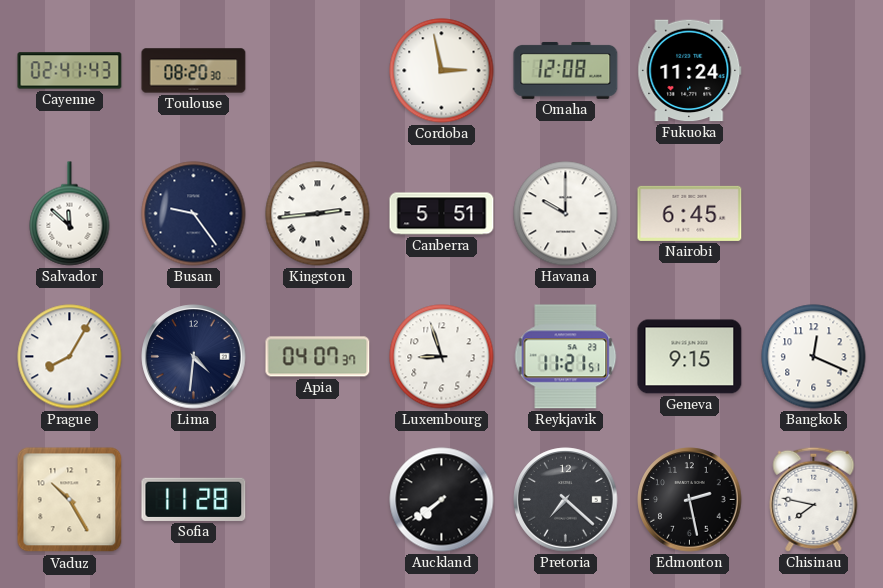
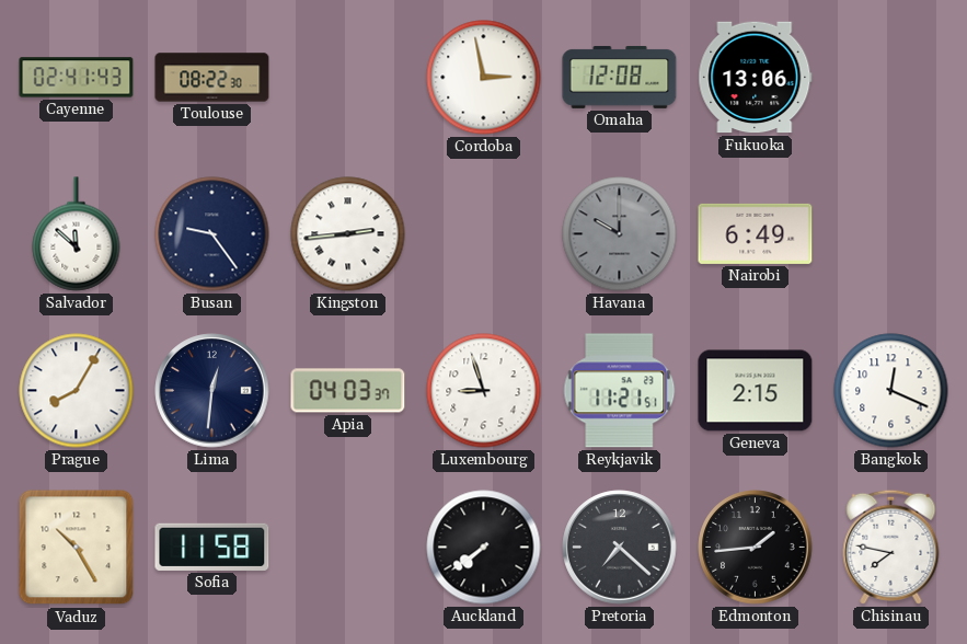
Toulouse: 08:20 -> 08:22
Fukuoka: 11:24 -> 13:06
Canberra: 5:51 -> none
Havana dial: white -> grey
Nairobi: 6:45 -> 6:49
Lima: 4:31 -> 12:31
Apia: 04:07 -> 04:03
Geneva: 9:15 -> 2:15
Sofia: 11:28 -> 11:58
Edmonton: 2:28 -> 1:44
